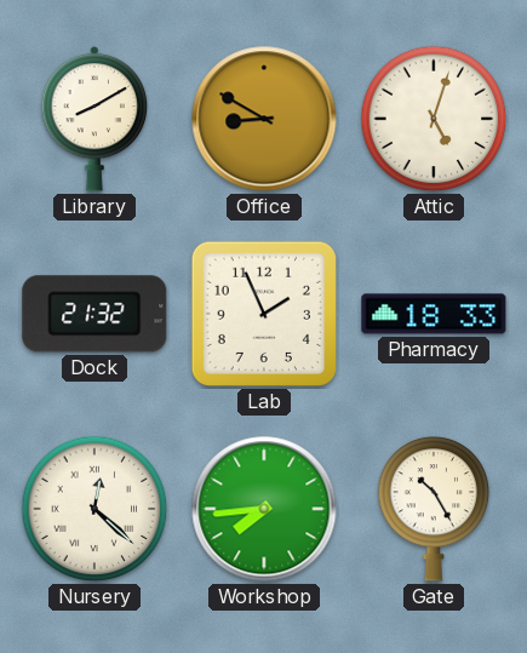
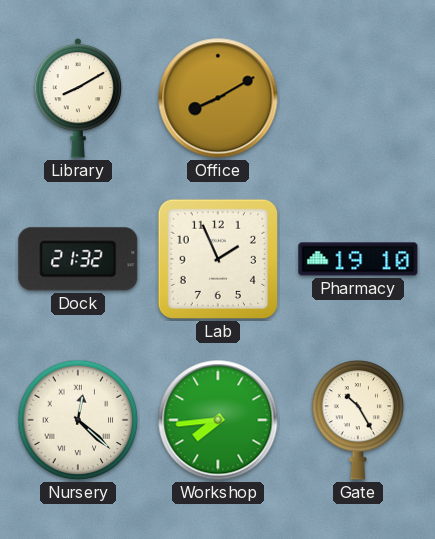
Office: 8:50 -> 8:10
Attic: 5:03 -> none
Pharmacy: 18:33 -> 19:10
